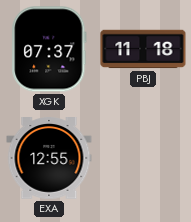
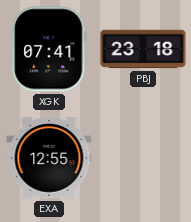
XGK: 07:37 -> 07:41
PBJ: 11:18 -> 23:18
